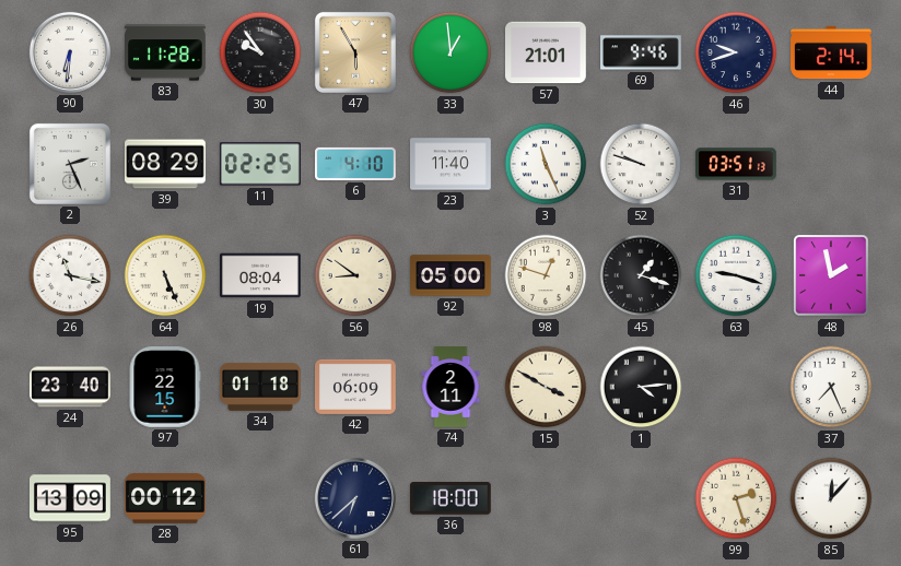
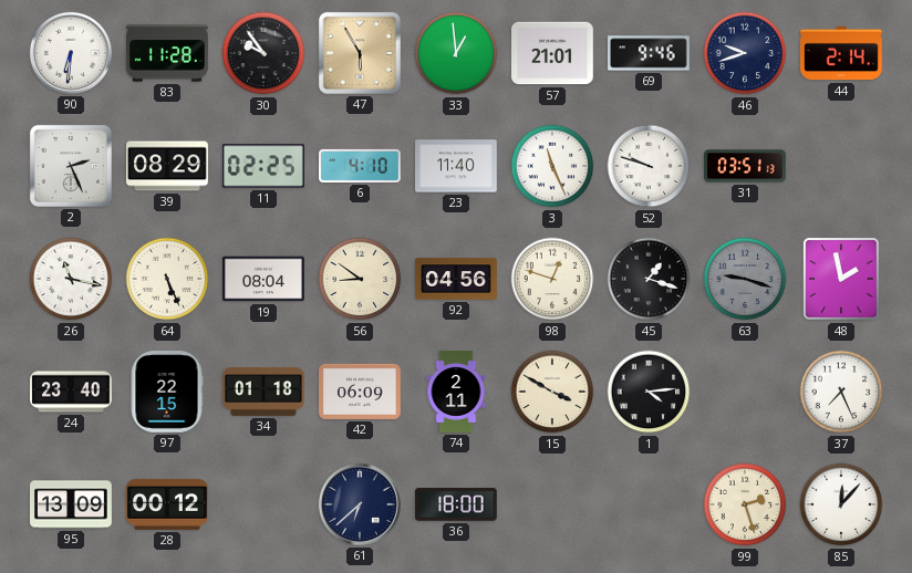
92: 05:00 -> 04:56
63 dial: white -> grey
